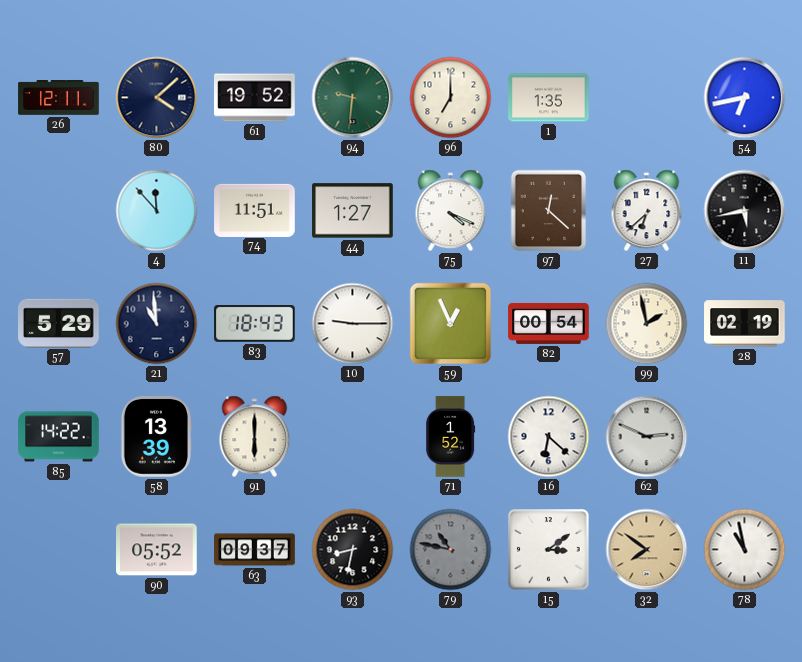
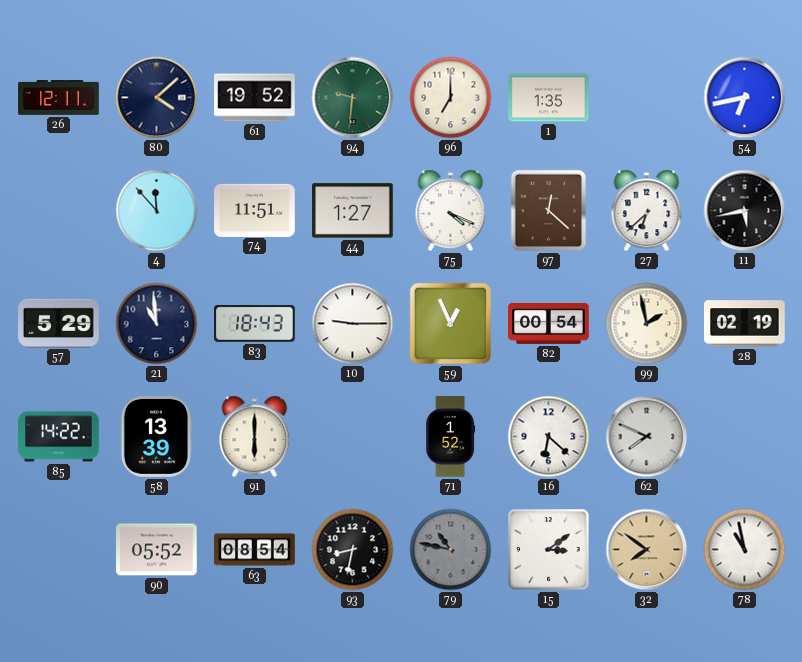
62: 2:49 -> 7:49
63: 09:37 -> 08:54
